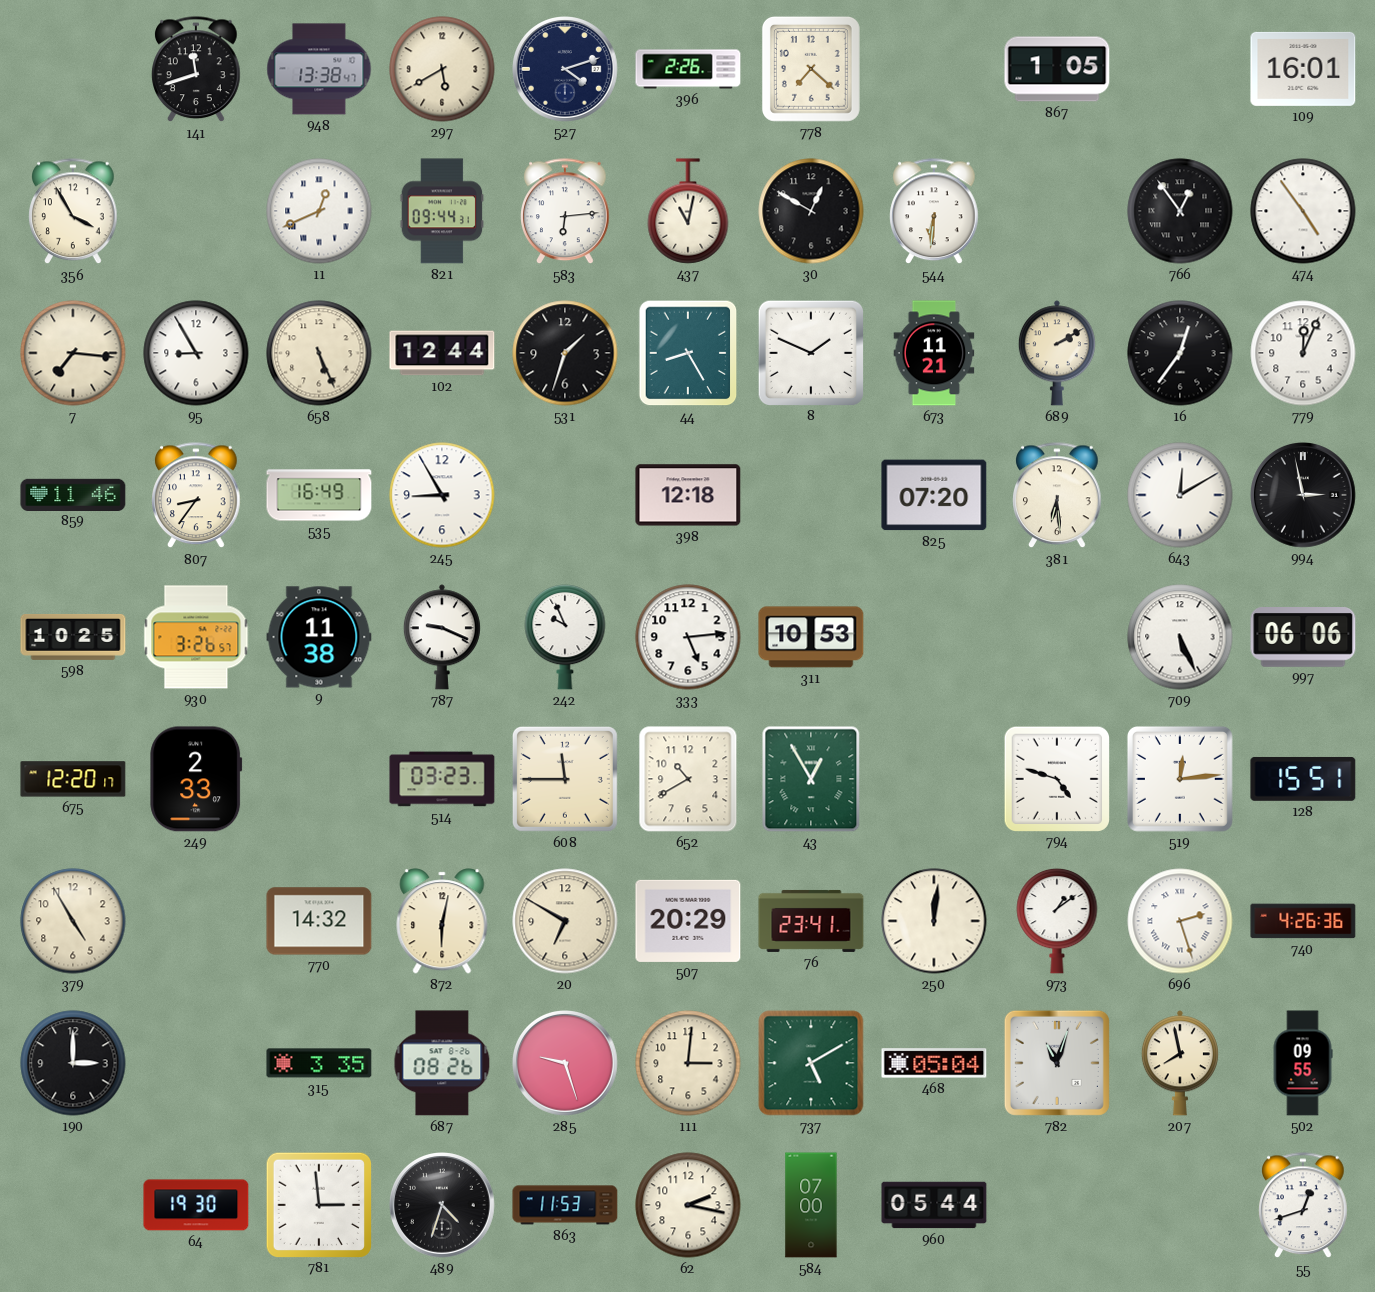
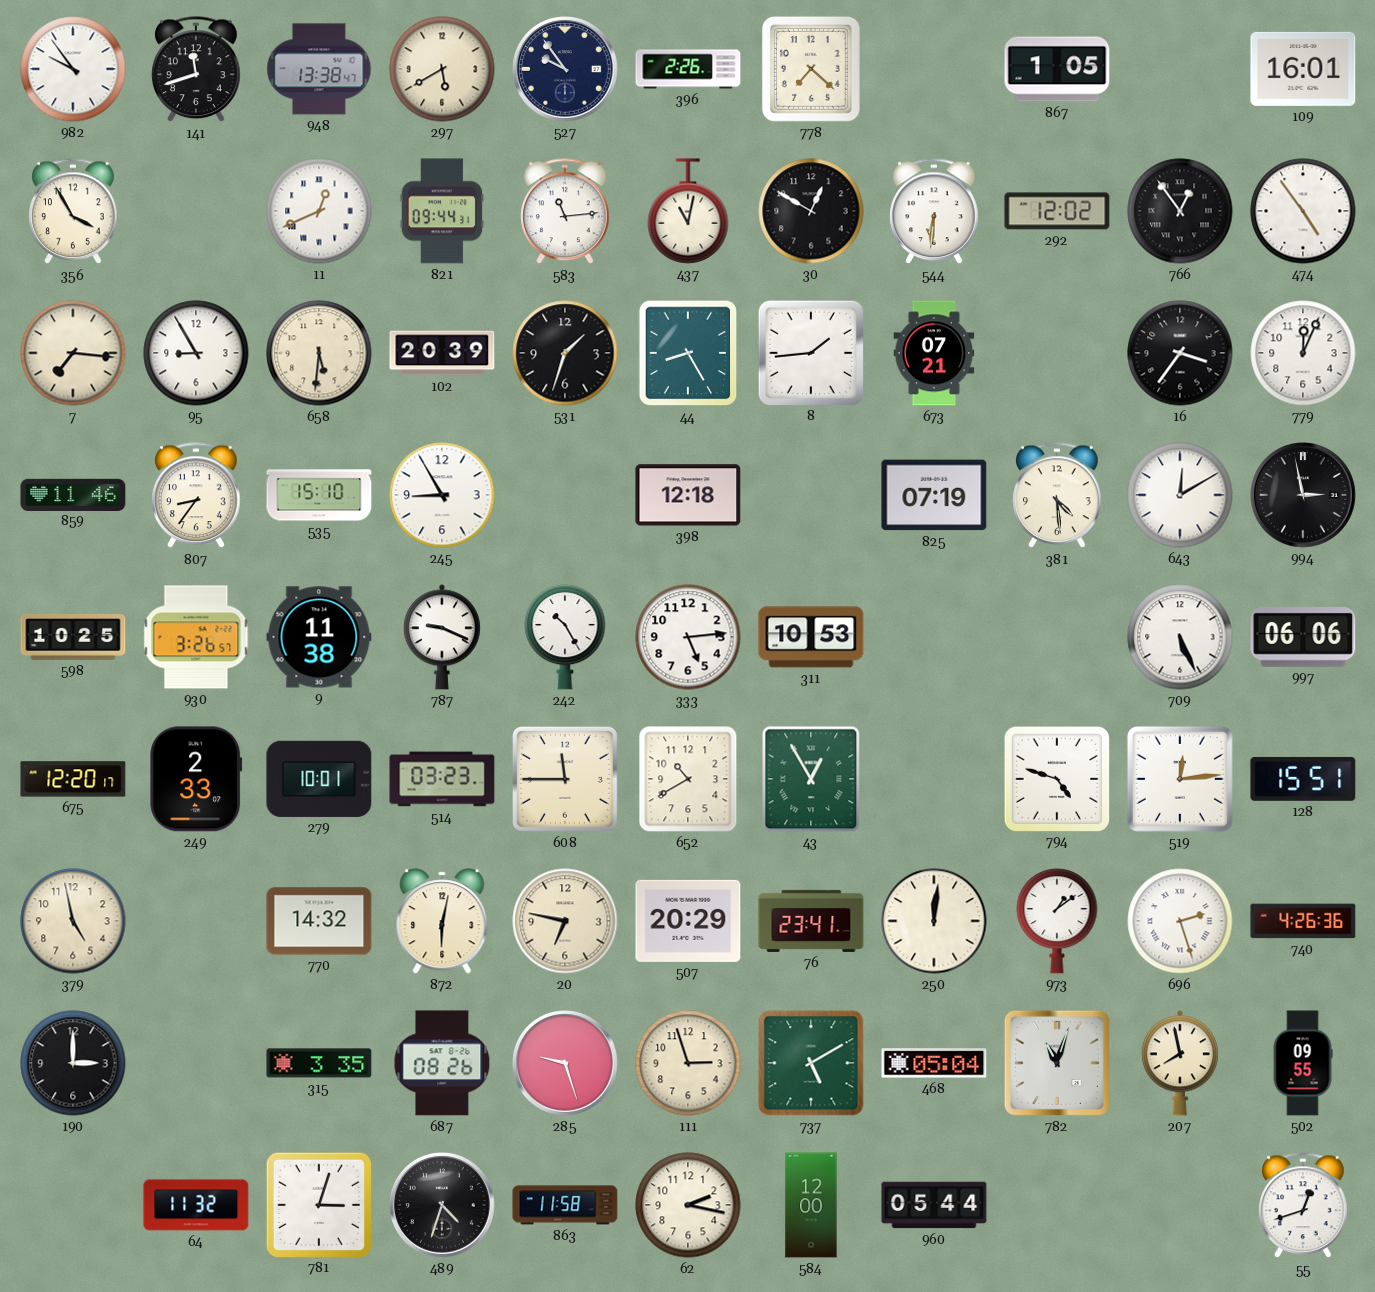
982: none -> 9:54
527: 4:12 -> 9:54
583: 6:14 -> 11:14
292: none -> 12:02
658: 5:26 -> 5:31
102: 12:44 -> 20:39
8: 1:49 -> 1:44
673: 11:21 -> 07:21
689: 2:10 -> none
16: 12:36 -> 3:36
535: 16:49 -> 15:10
825: 07:20 -> 07:19
381: 6:29 -> 4:29
242: 9:56 -> 10:25
279: none -> 10:01
379: 4:55 -> 4:58
20: 6:50 -> 6:47
111: 3:01 -> 2:57
64: 19:30 -> 11:32
781: 2:59 -> 3:03
863: 11:53 -> 11:58
584: 07:00 -> 12:00
